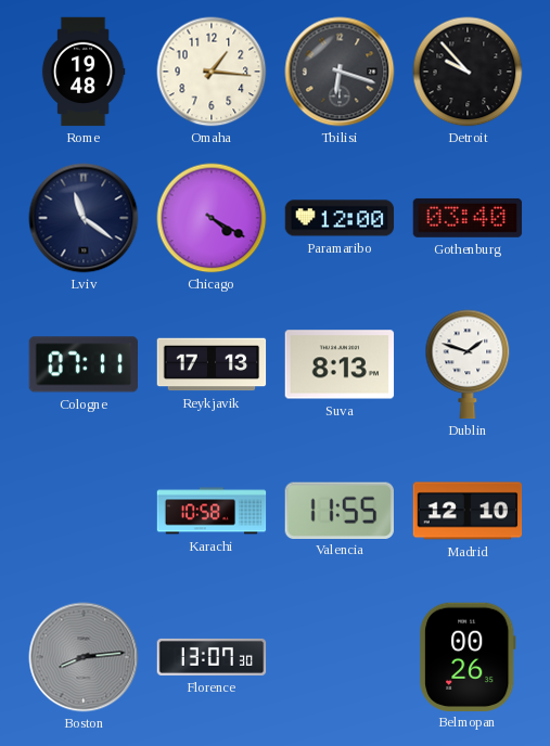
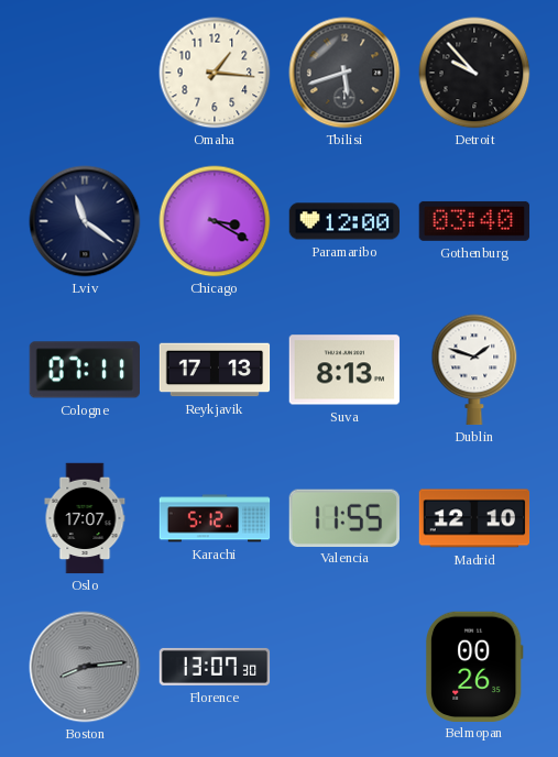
Rome: 19:48 -> none
Tbilisi: 6:18 -> 5:42
Chicago: 4:20 -> 3:20
Oslo: none -> 17:07
Karachi: 10:58 -> 5:12
